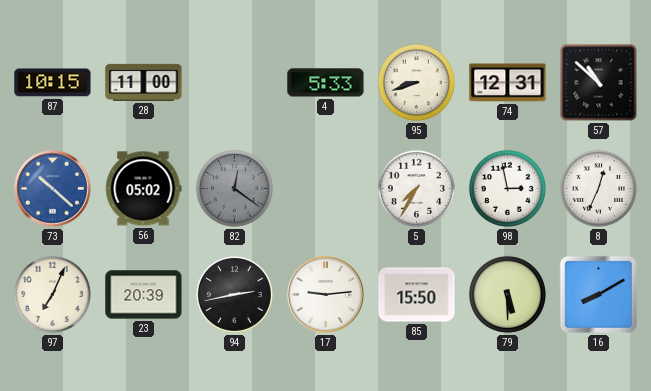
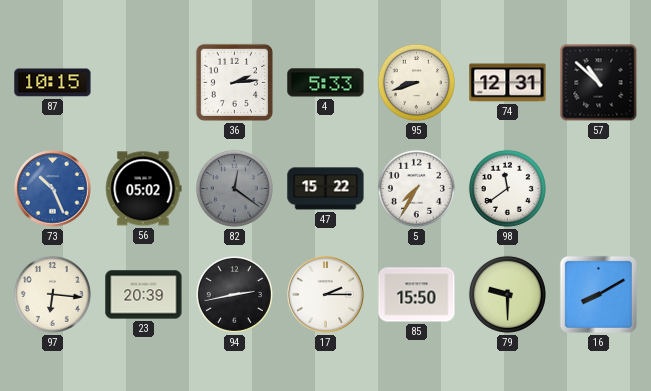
28: 11:00 -> none
36: none -> 2:14
73: 10:22 -> 10:26
47: none -> 15:22
98: 2:58 -> 11:39
8: 12:34 -> none
97: 7:04 -> 6:16
17: 9:14 -> 2:15
79: 5:30 -> 9:30
